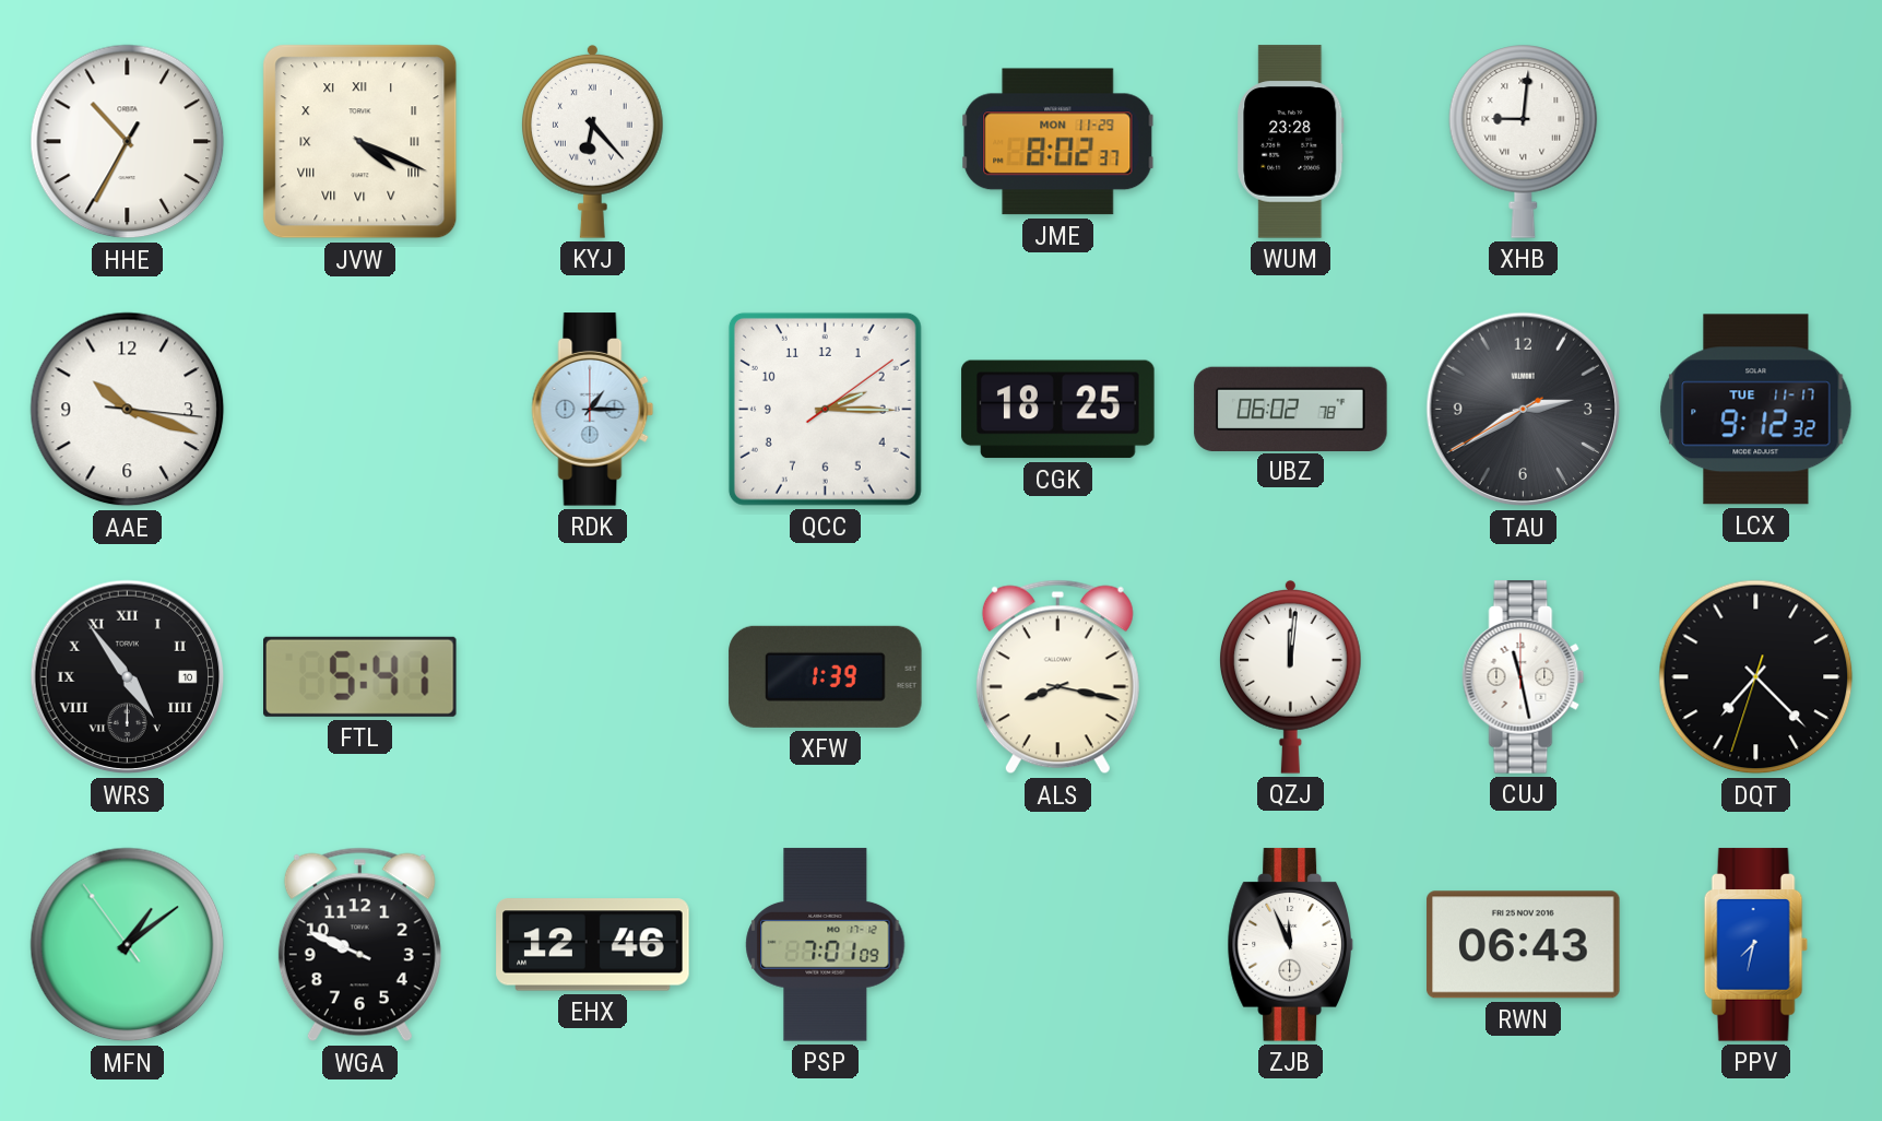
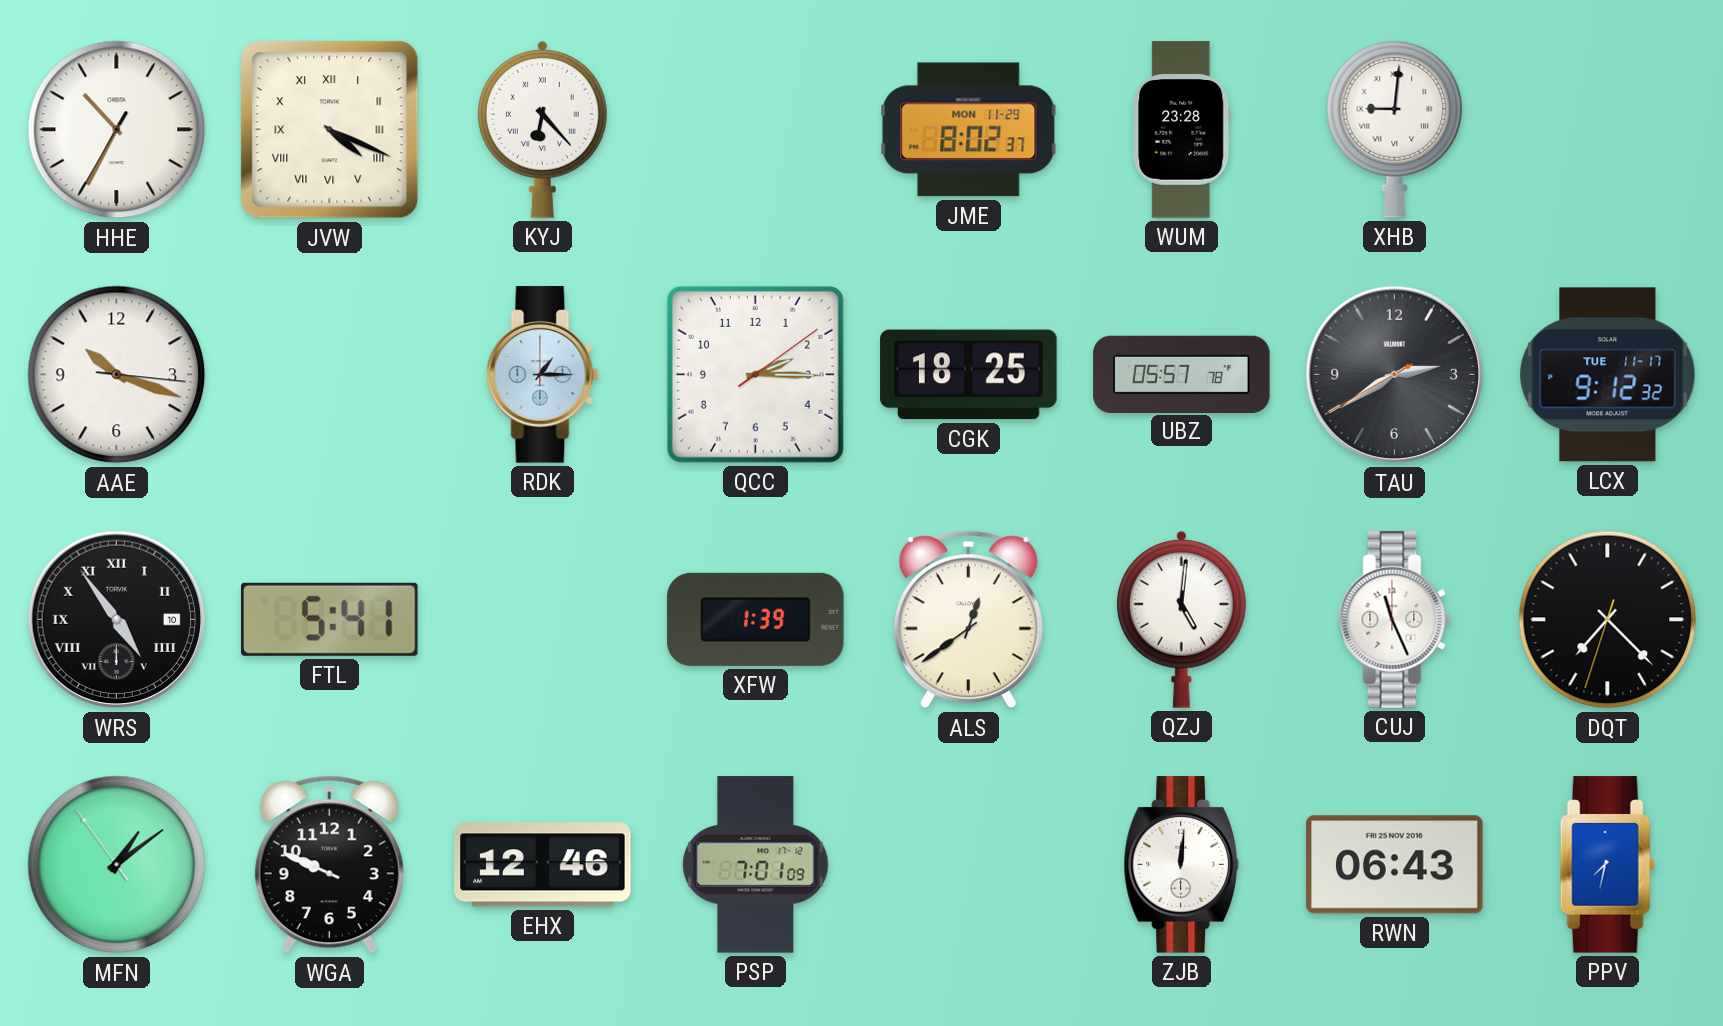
UBZ: 06:02 -> 05:57
ALS: 8:17 -> 12:39
QZJ: 12:01 -> 5:01
CUJ: 11:28 -> 11:26
ZJB: 11:56 -> 12:01
